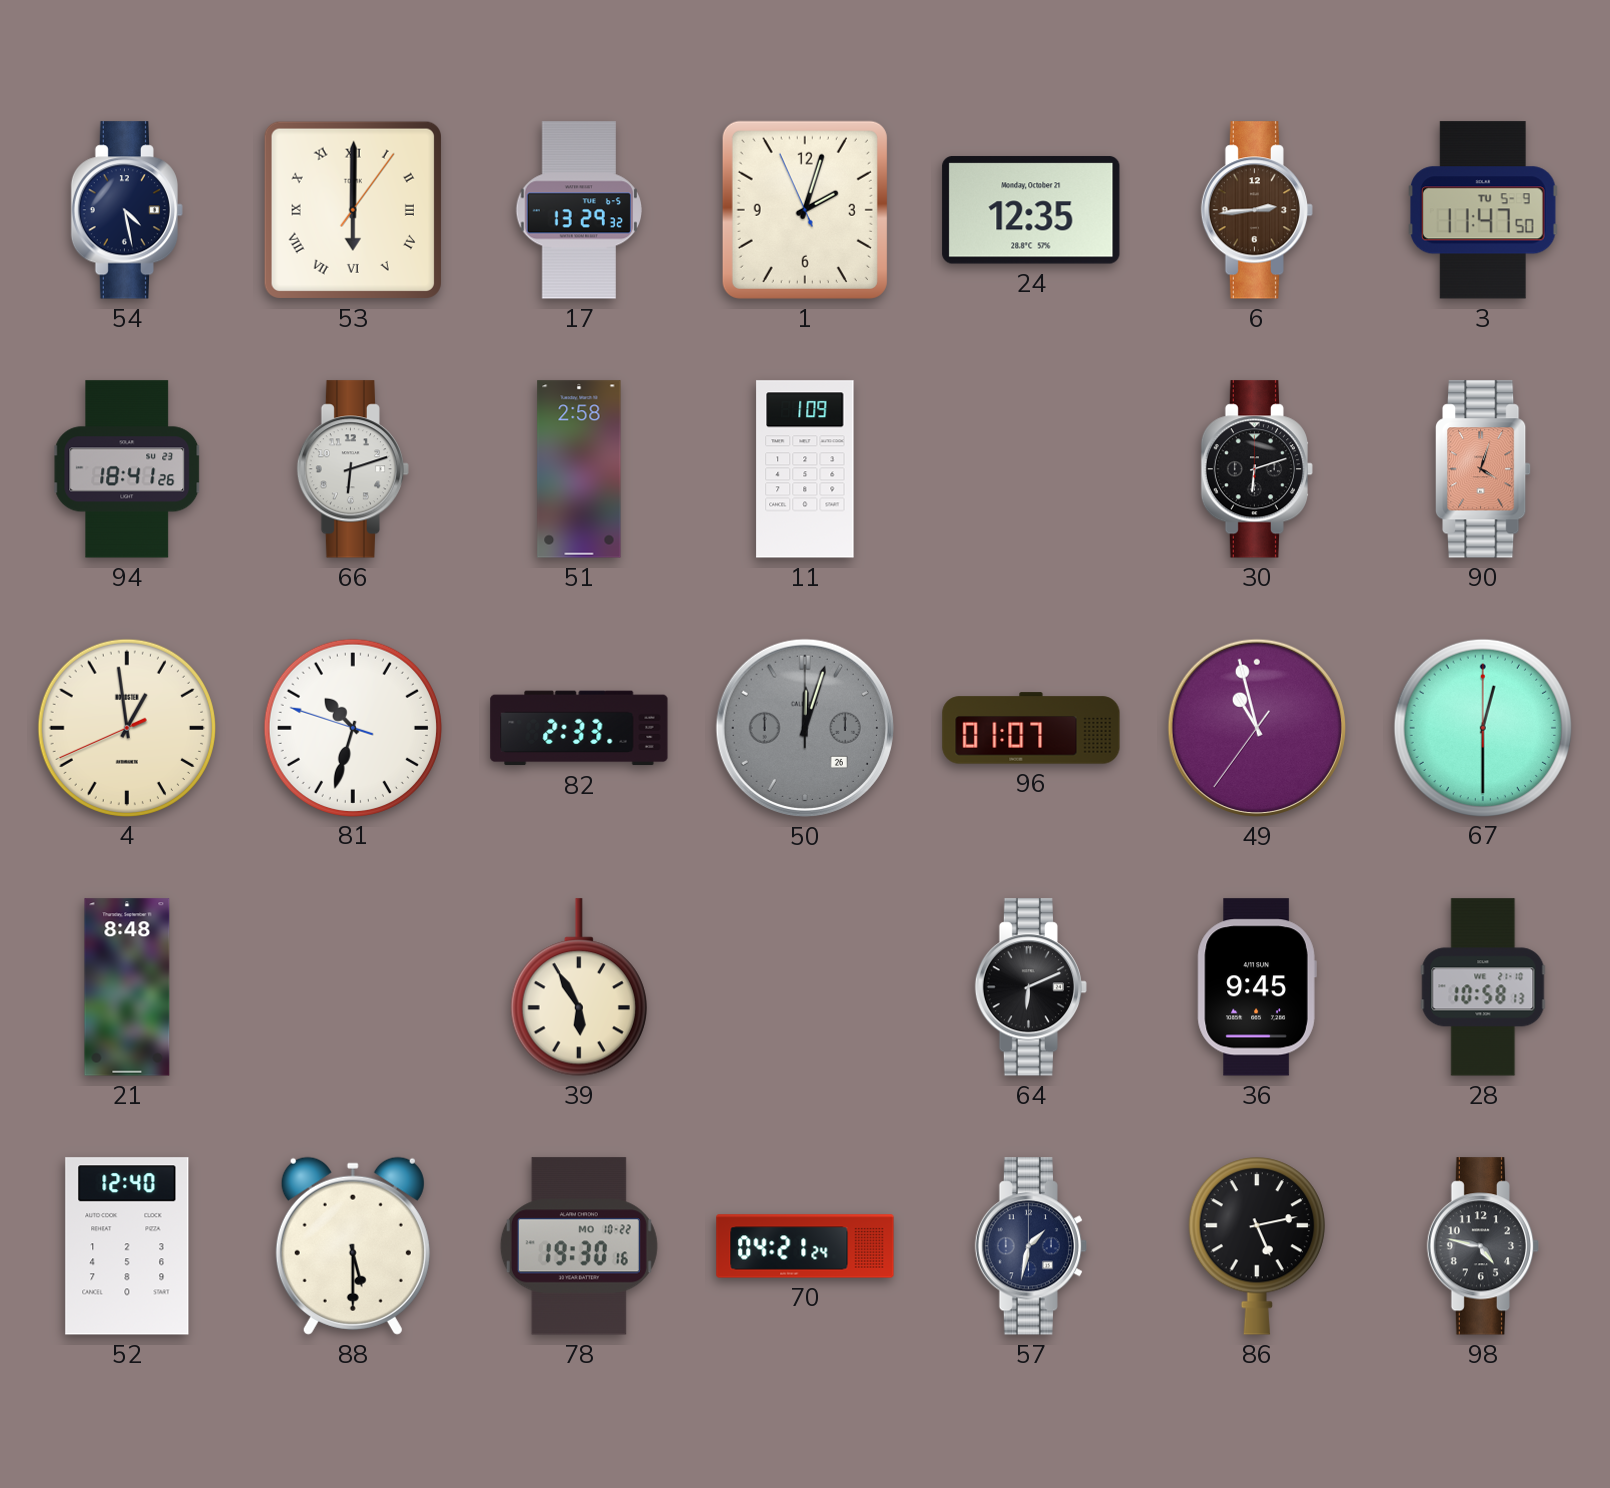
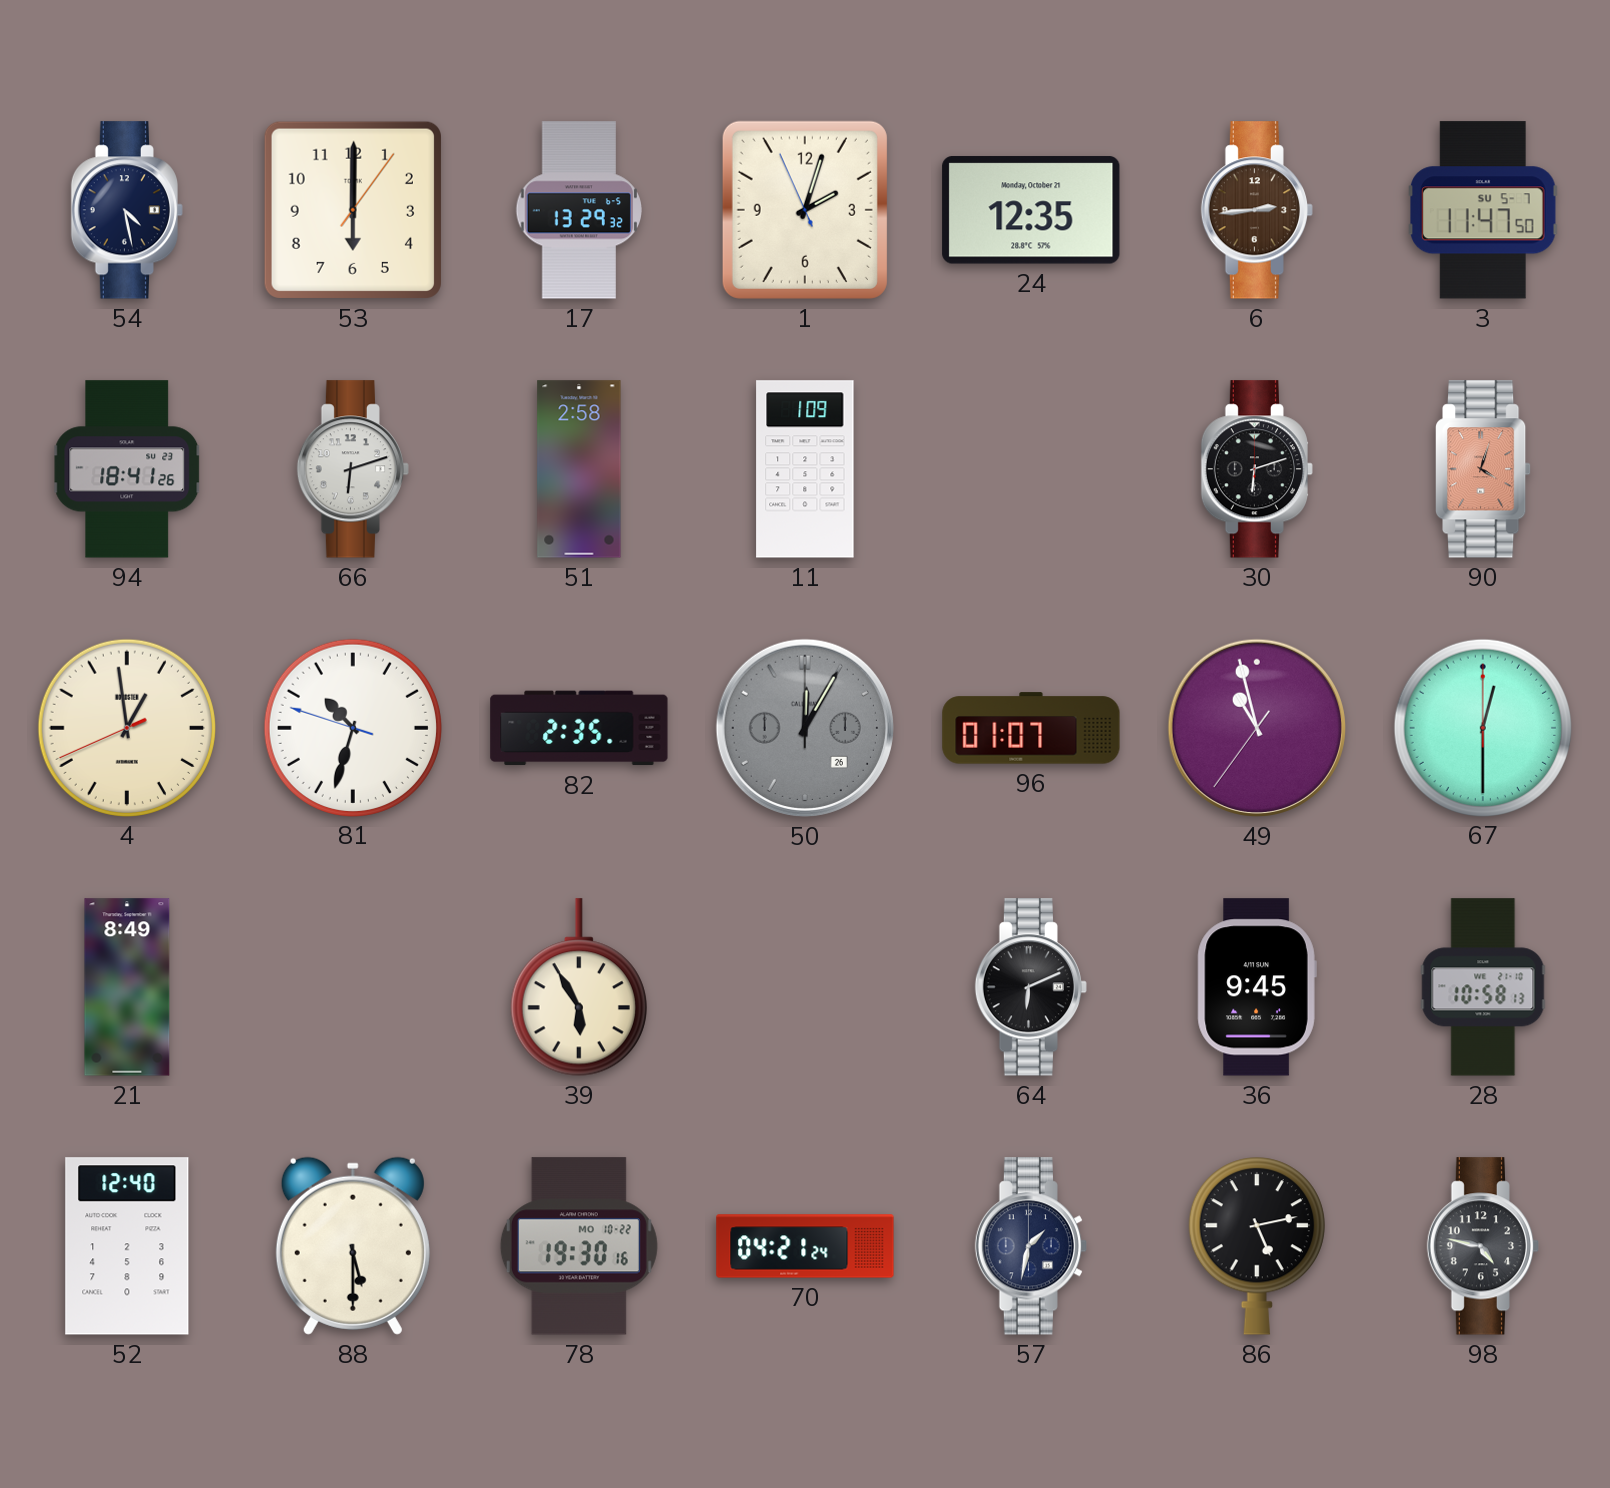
53 numerals: Roman -> Arabic
3 date: TU 5-9 -> SU 5-7
82: 2:33 -> 2:35
50: 12:03 -> 12:05
21: 8:48 -> 8:49
